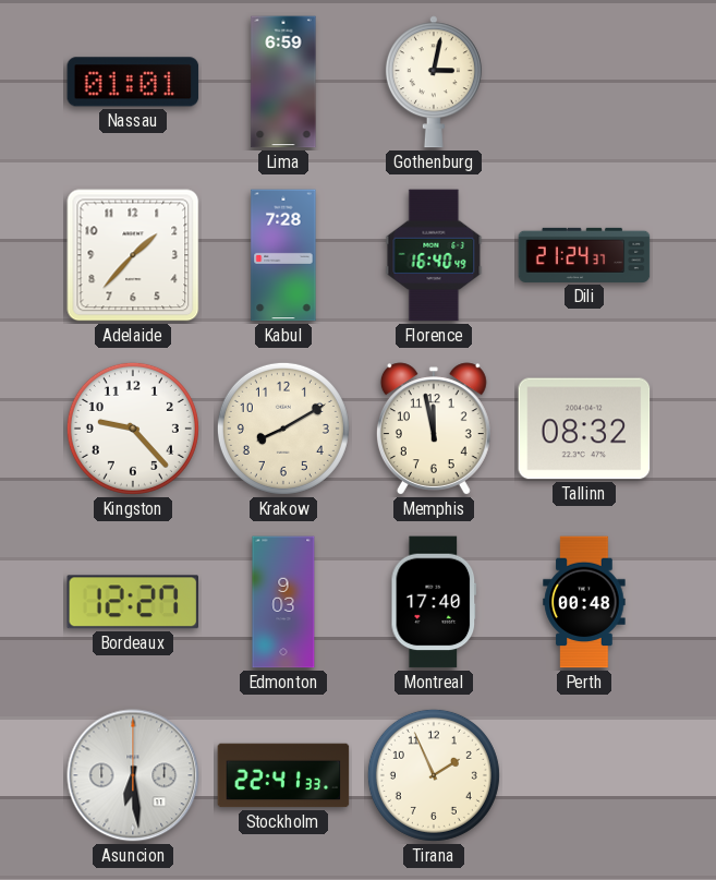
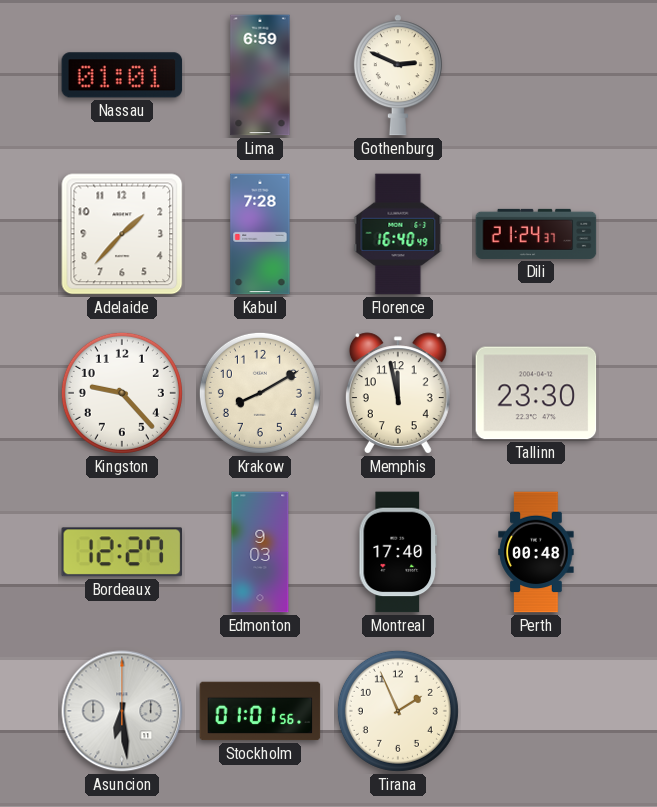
Gothenburg: 3:02 -> 2:49
Tallinn: 08:32 -> 23:30
Stockholm: 22:41 -> 01:01
